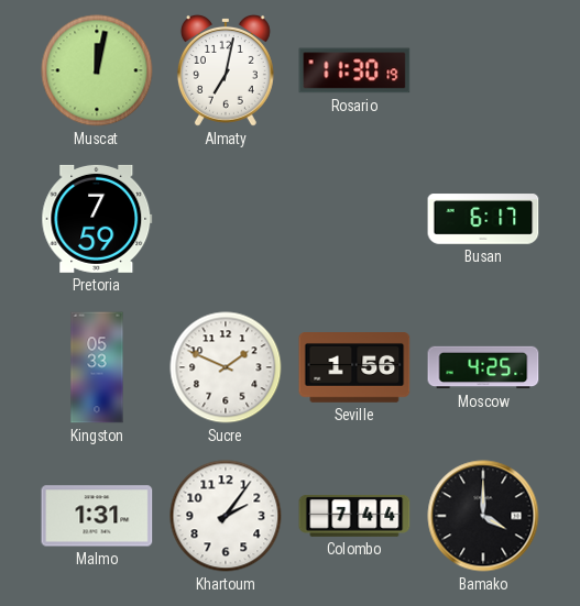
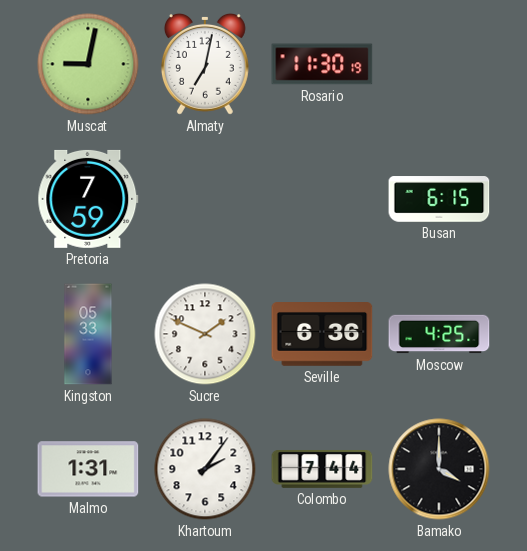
Muscat: 12:02 -> 9:02
Busan: 6:17 -> 6:15
Seville: 1:56 -> 6:36
